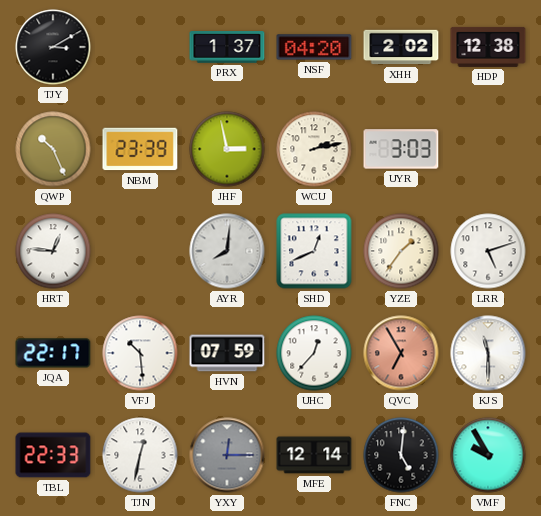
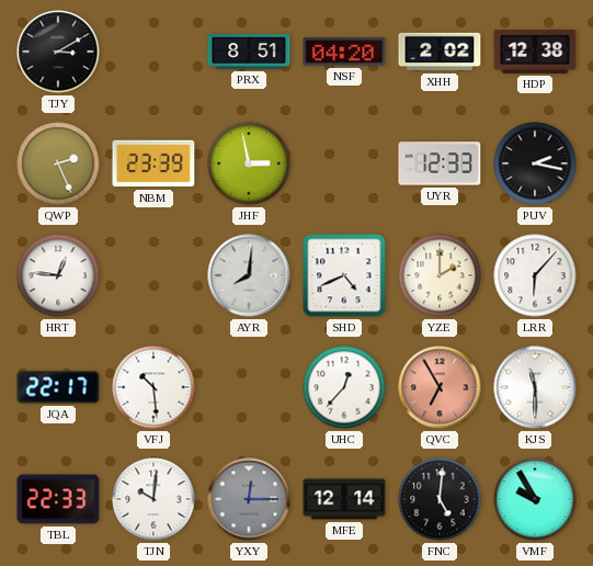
PRX: 1:37 -> 8:51
QWP: 10:26 -> 2:26
WCU: 2:13 -> none
UYR: 3:03 -> 12:33
PUV: none -> 2:17
SHD: 12:41 -> 4:41
YZE: 1:36 -> 2:00
LRR: 5:12 -> 6:07
HVN: 07:59 -> none
TJN: 12:32 -> 10:01
